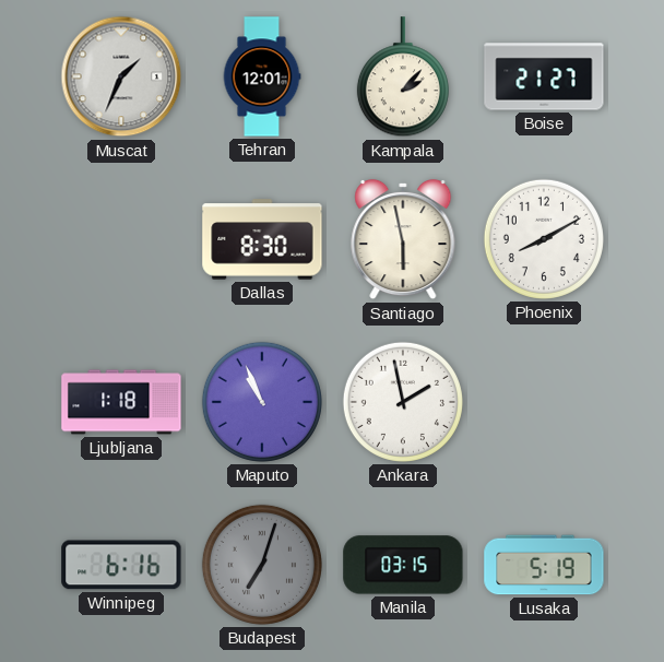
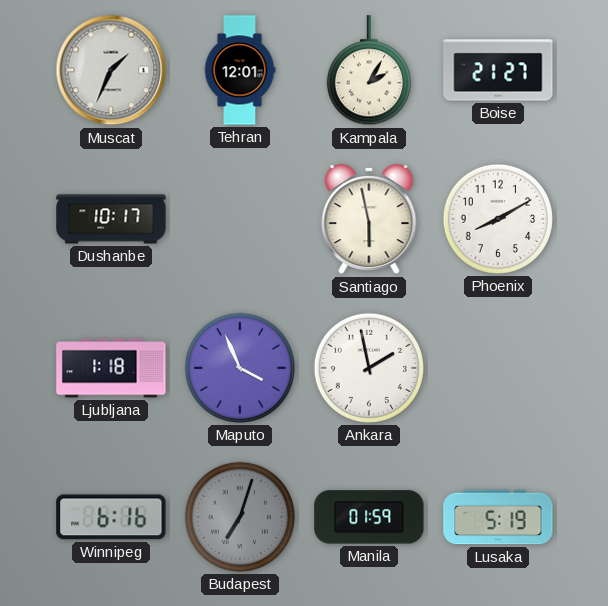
Kampala: 2:07 -> 2:05
Dushanbe: none -> 10:17
Dallas: 8:30 -> none
Maputo: 10:56 -> 3:56
Manila: 03:15 -> 01:59
